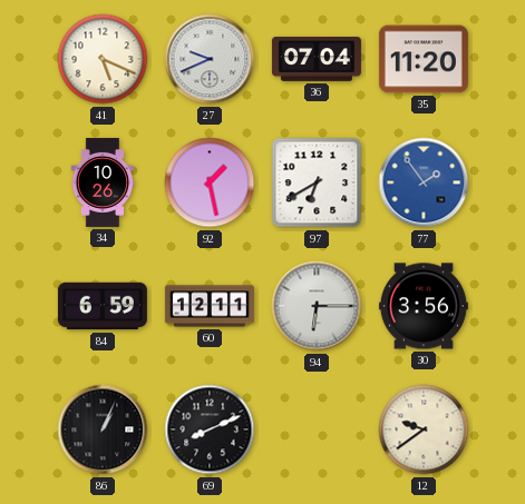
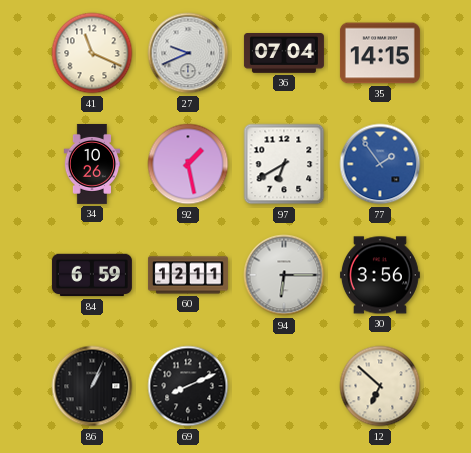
41: 5:19 -> 11:19
35: 11:20 -> 14:15
12: 9:39 -> 6:52
